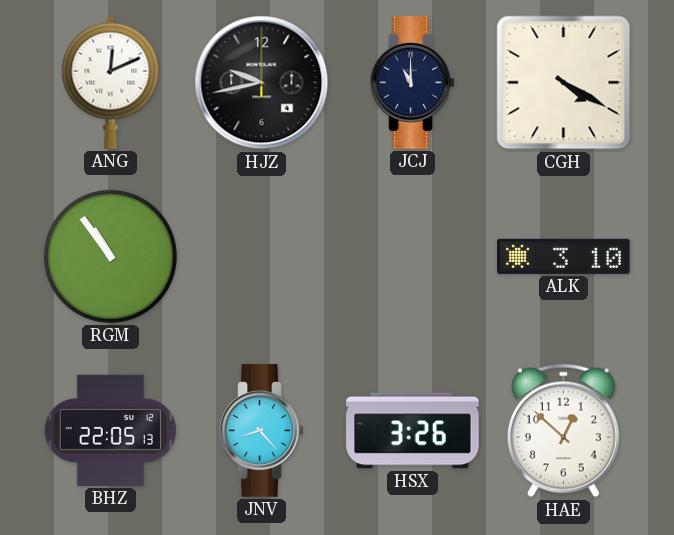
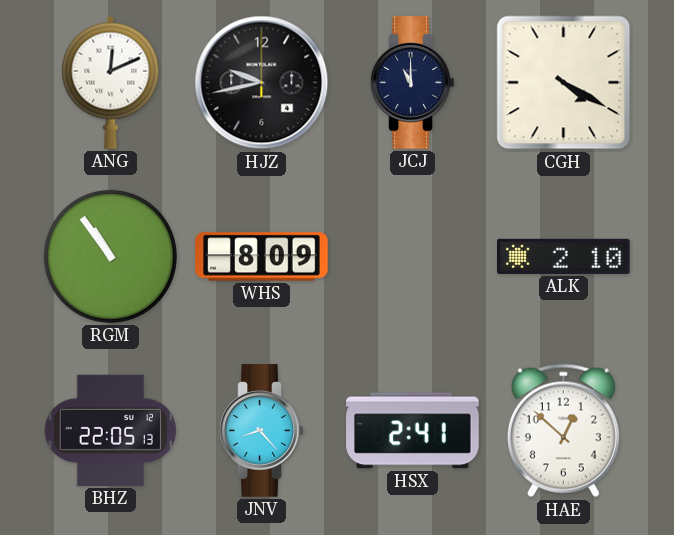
WHS: none -> 8:09
ALK: 3:10 -> 2:10
HSX: 3:26 -> 2:41
